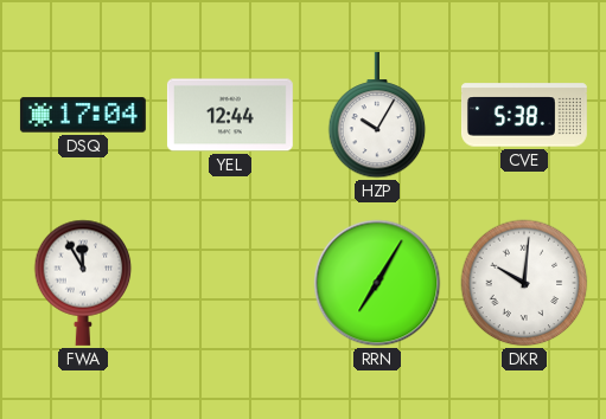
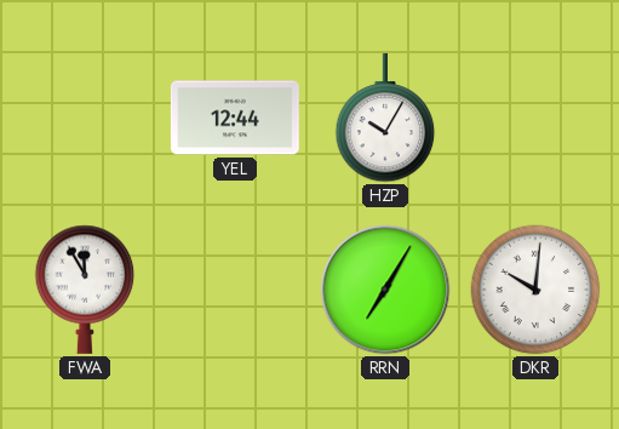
DSQ: 17:04 -> none
CVE: 5:38 -> none
